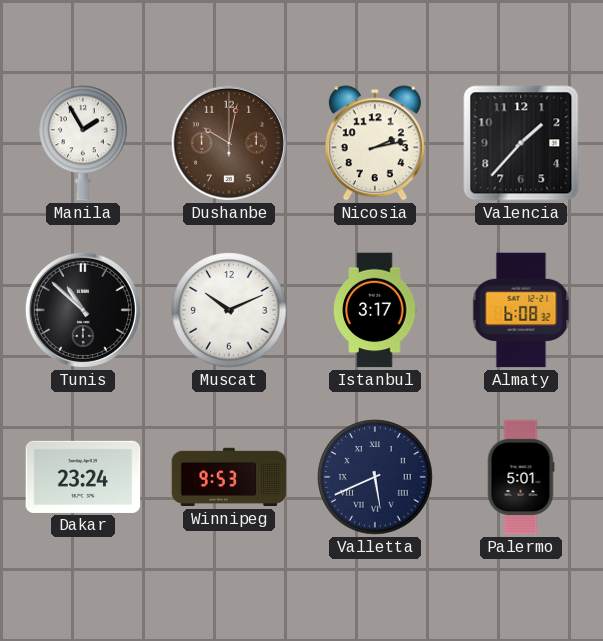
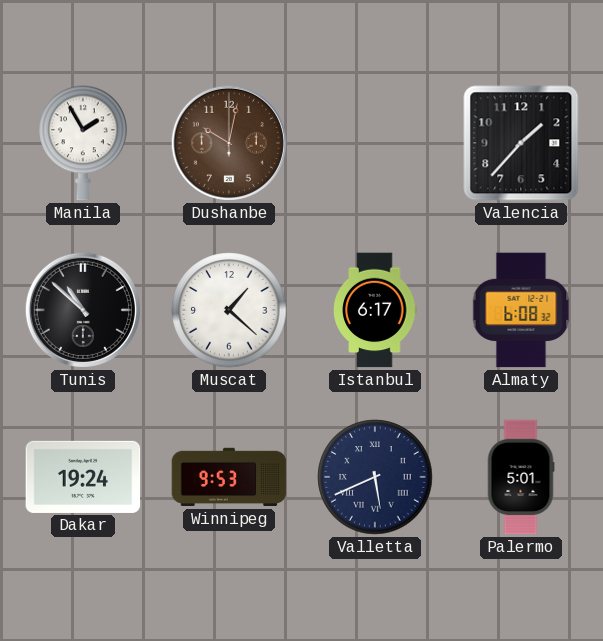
Nicosia: 2:13 -> none
Muscat: 10:11 -> 1:22
Istanbul: 3:17 -> 6:17
Dakar: 23:24 -> 19:24
